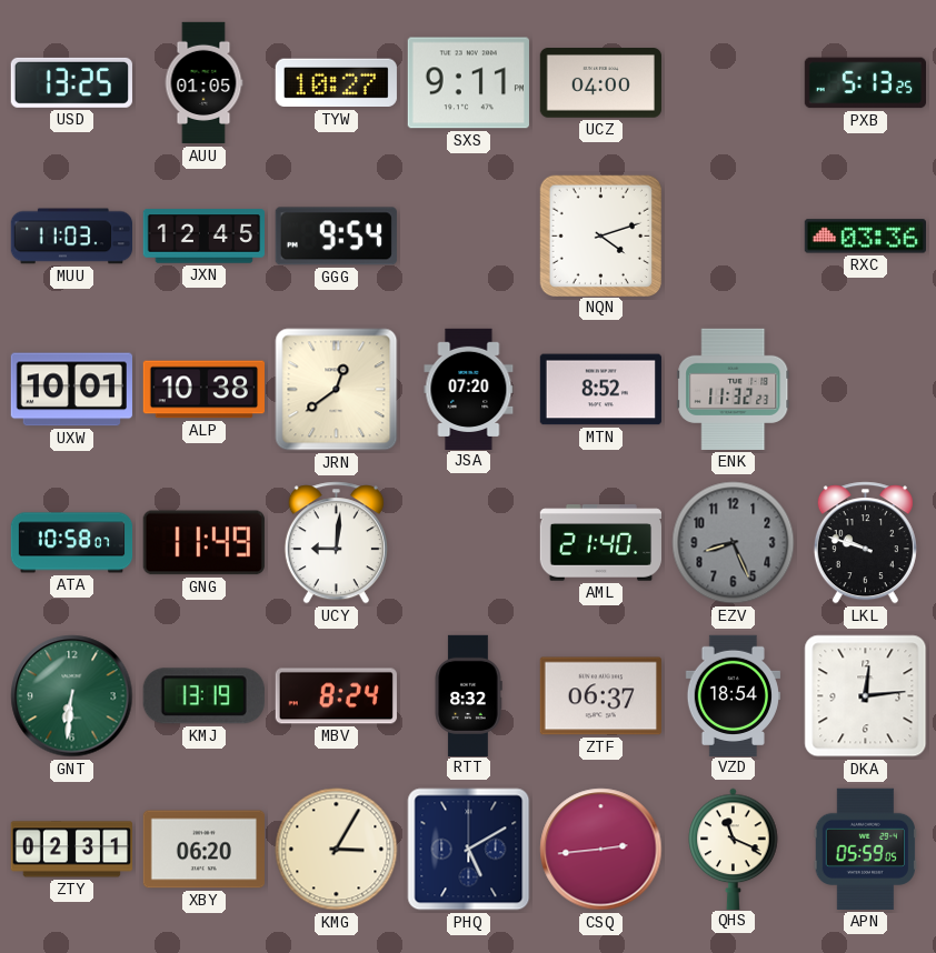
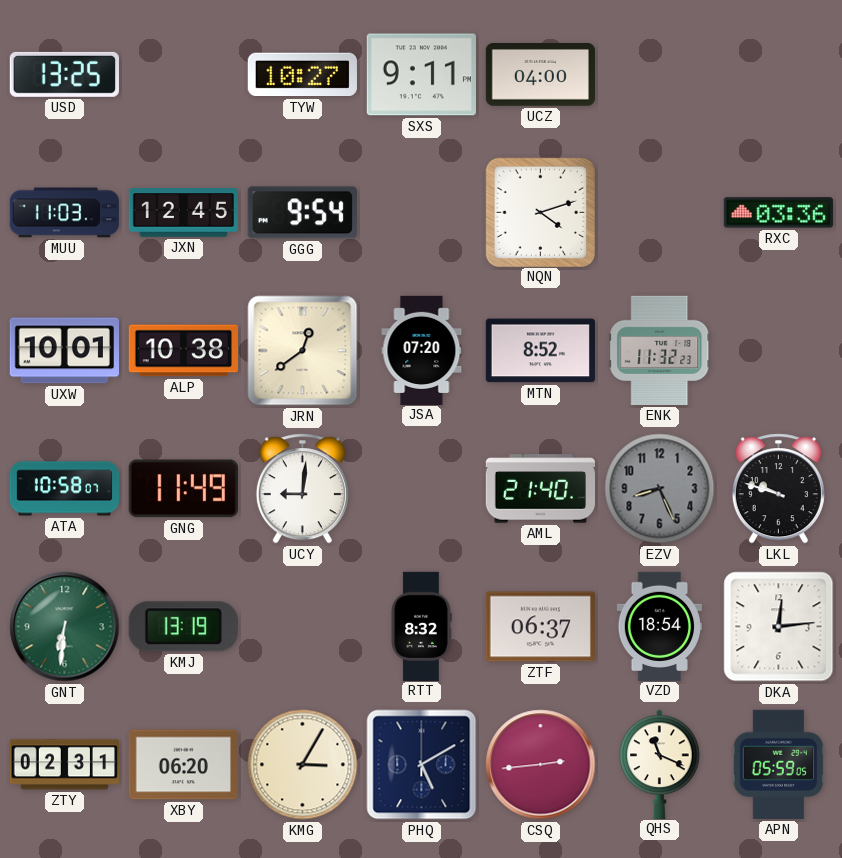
AUU: 01:05 -> none
PXB: 5:13 -> none
MBV: 8:24 -> none
